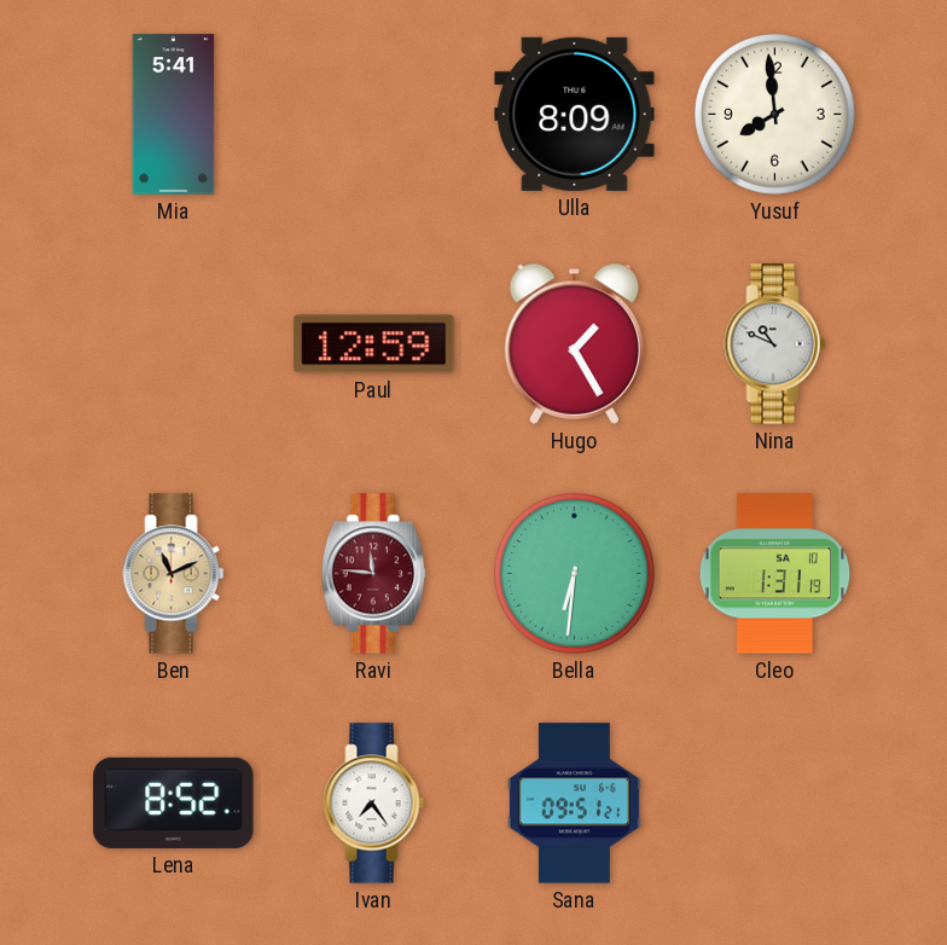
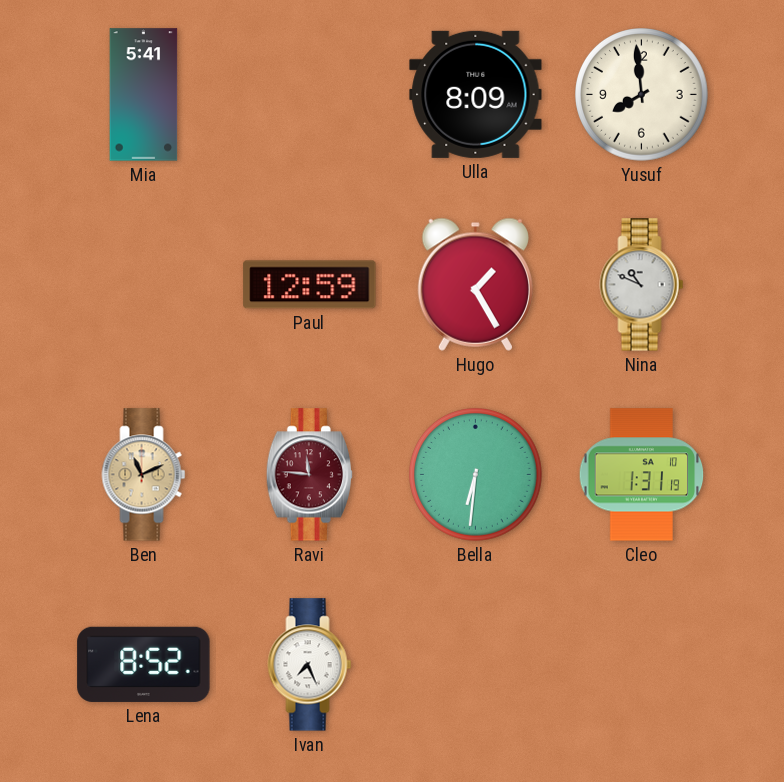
Ivan: 7:24 -> 7:26
Sana: 09:51 -> none
